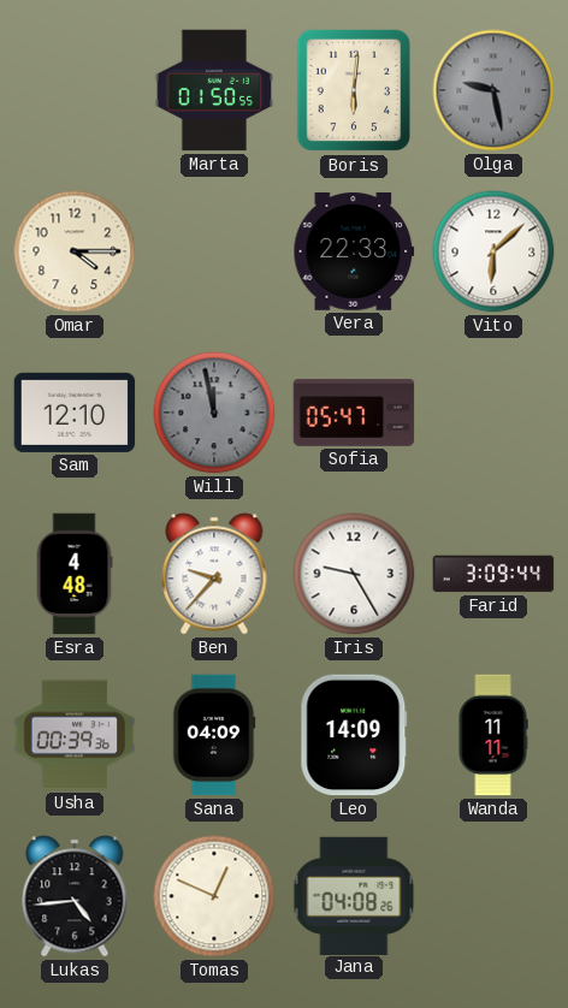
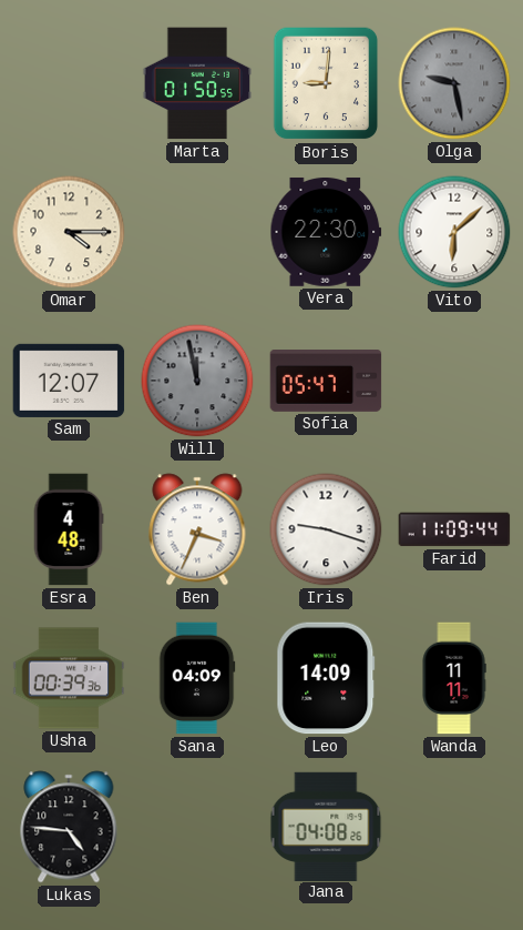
Boris: 6:01 -> 9:01
Vera: 22:33 -> 22:30
Sam: 12:10 -> 12:07
Ben: 9:37 -> 3:34
Iris: 9:25 -> 9:18
Farid: 3:09 -> 11:09
Lukas: 4:44 -> 4:46
Tomas: 12:49 -> none
